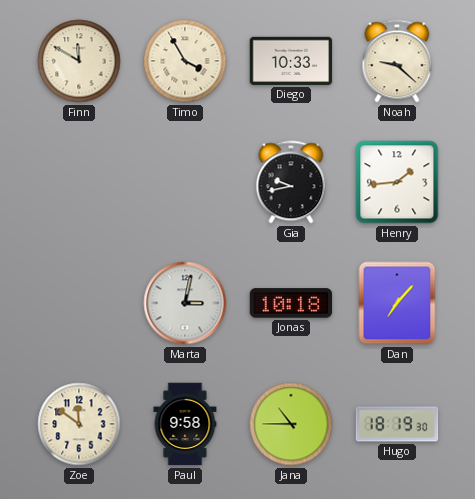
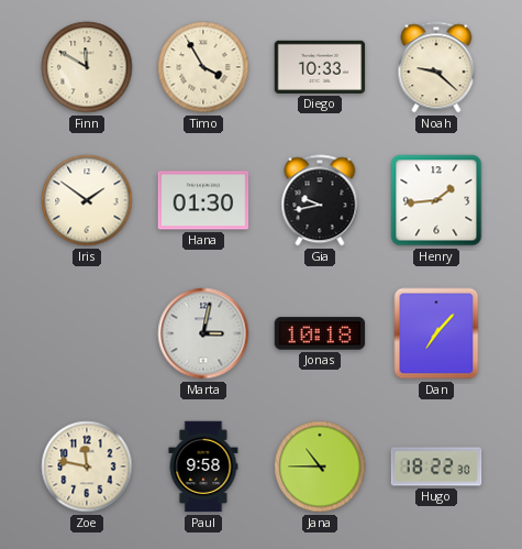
Iris: none -> 1:51
Hana: none -> 01:30
Zoe: 11:51 -> 11:47
Hugo: 18:19 -> 18:22
